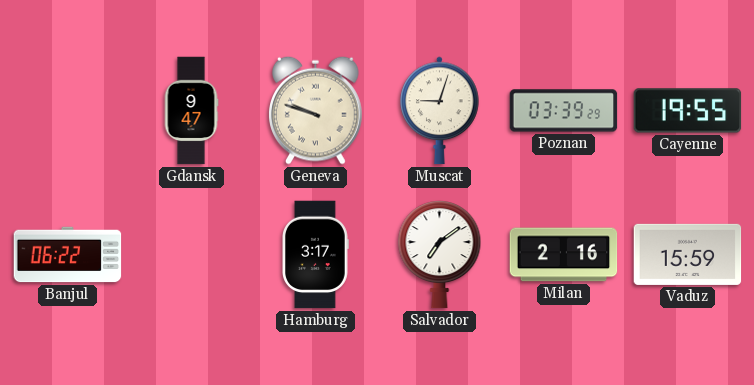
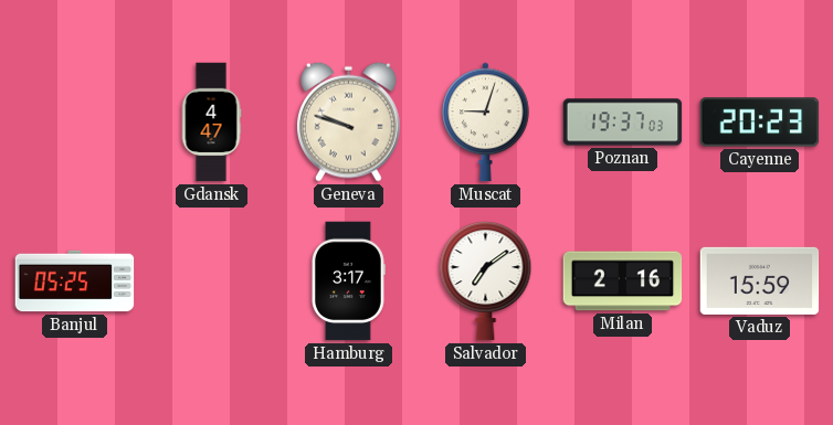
Gdansk: 9:47 -> 4:47
Poznan: 03:39 -> 19:37
Cayenne: 19:55 -> 20:23
Banjul: 06:22 -> 05:25
